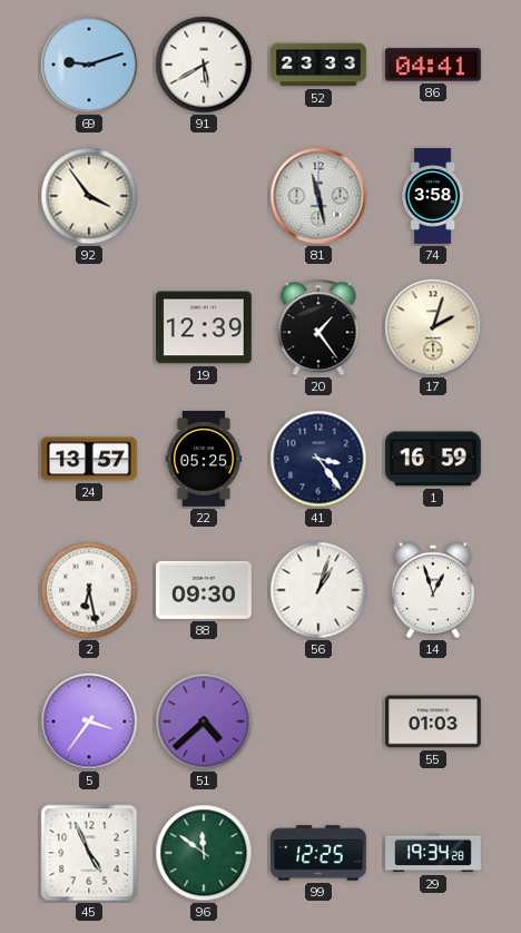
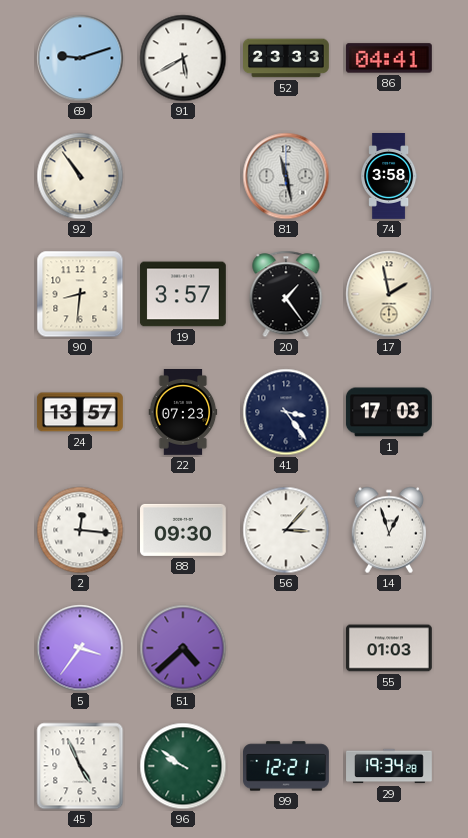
92: 3:54 -> 10:54
90: none -> 8:31
19: 12:39 -> 3:57
17: 2:03 -> 1:58
22: 05:25 -> 07:23
1: 16:59 -> 17:03
2: 6:28 -> 12:16
56: 1:03 -> 3:07
96: 11:51 -> 9:51
99: 12:25 -> 12:21
